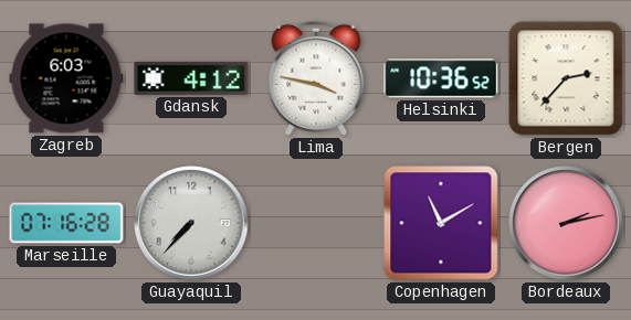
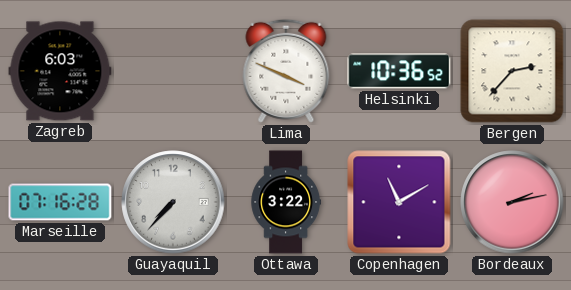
Gdansk: 4:12 -> none
Lima: 3:47 -> 3:49
Ottawa: none -> 3:22
